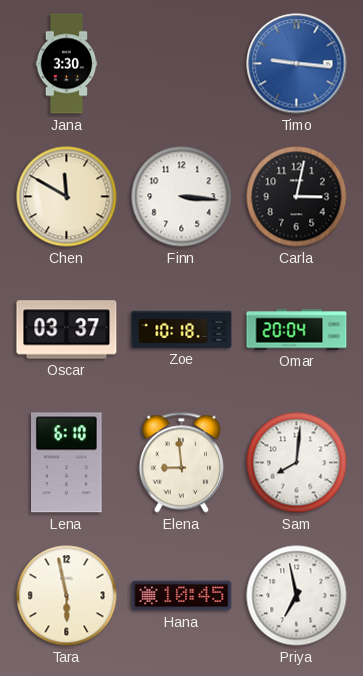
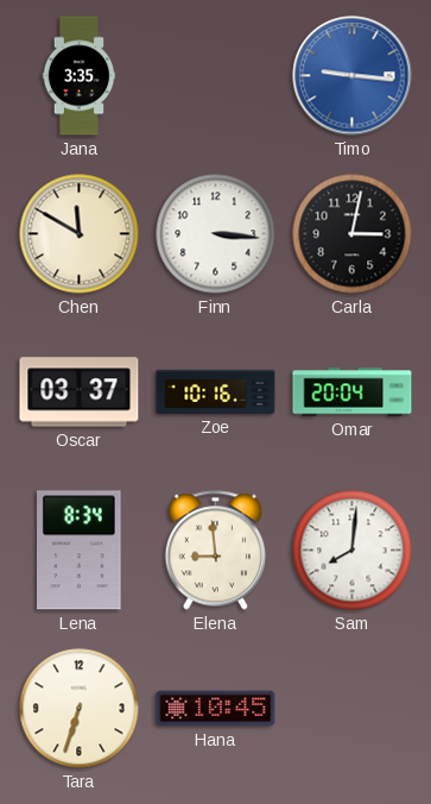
Jana: 3:30 -> 3:35
Zoe: 10:18 -> 10:16
Lena: 6:10 -> 8:34
Tara: 5:58 -> 6:33
Priya: 6:58 -> none
